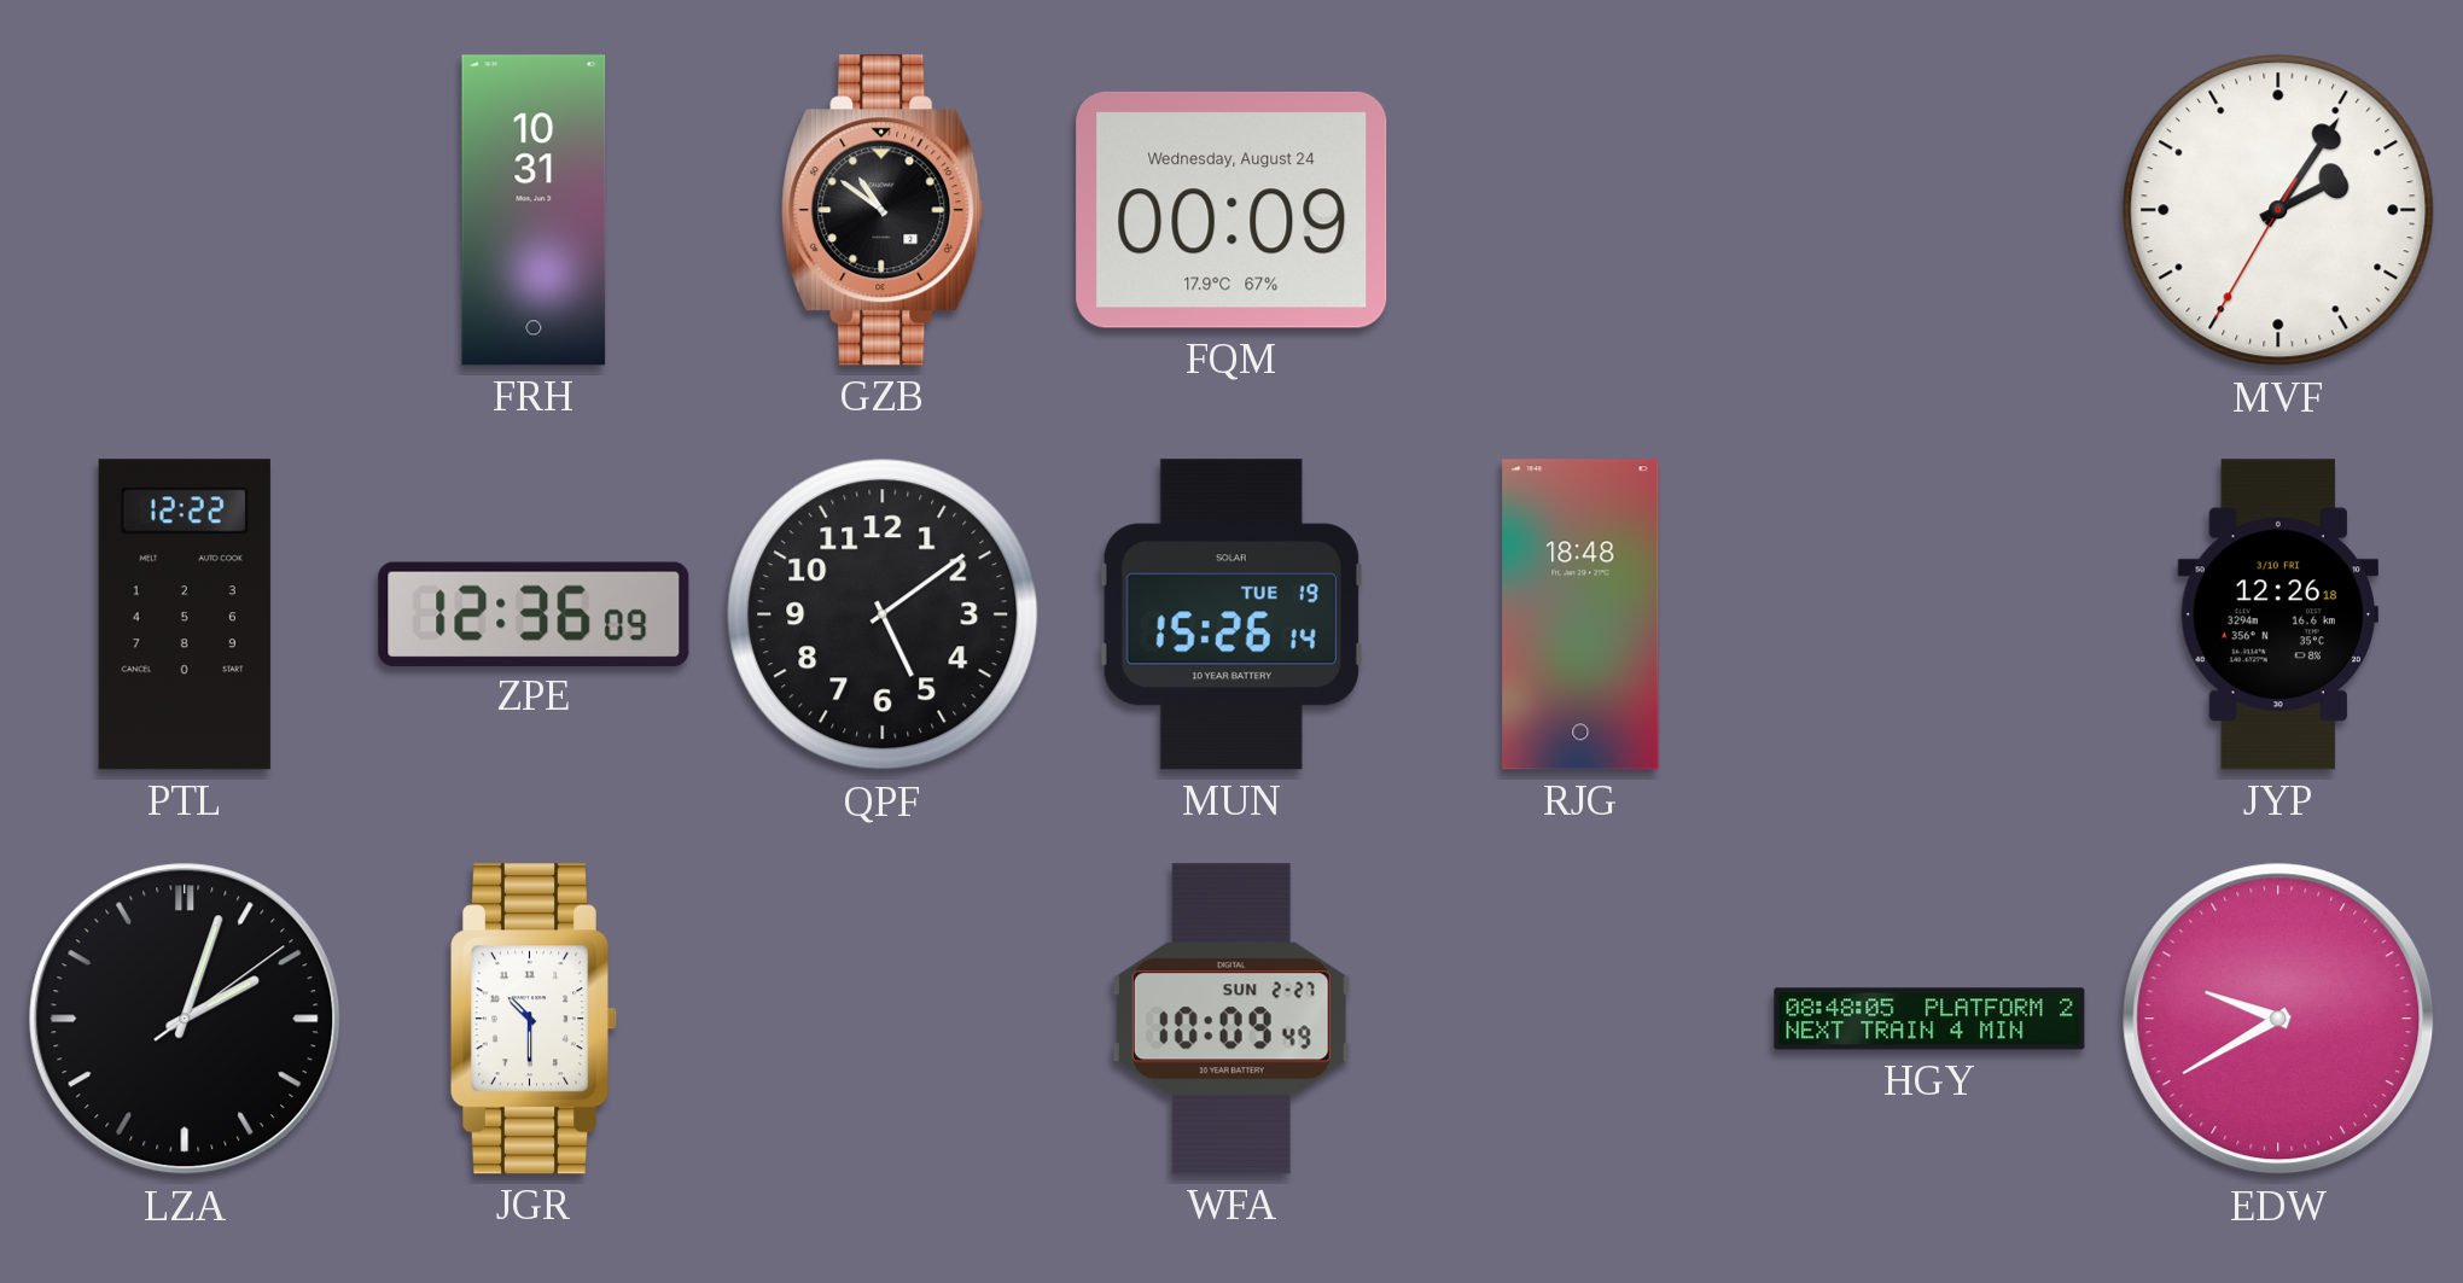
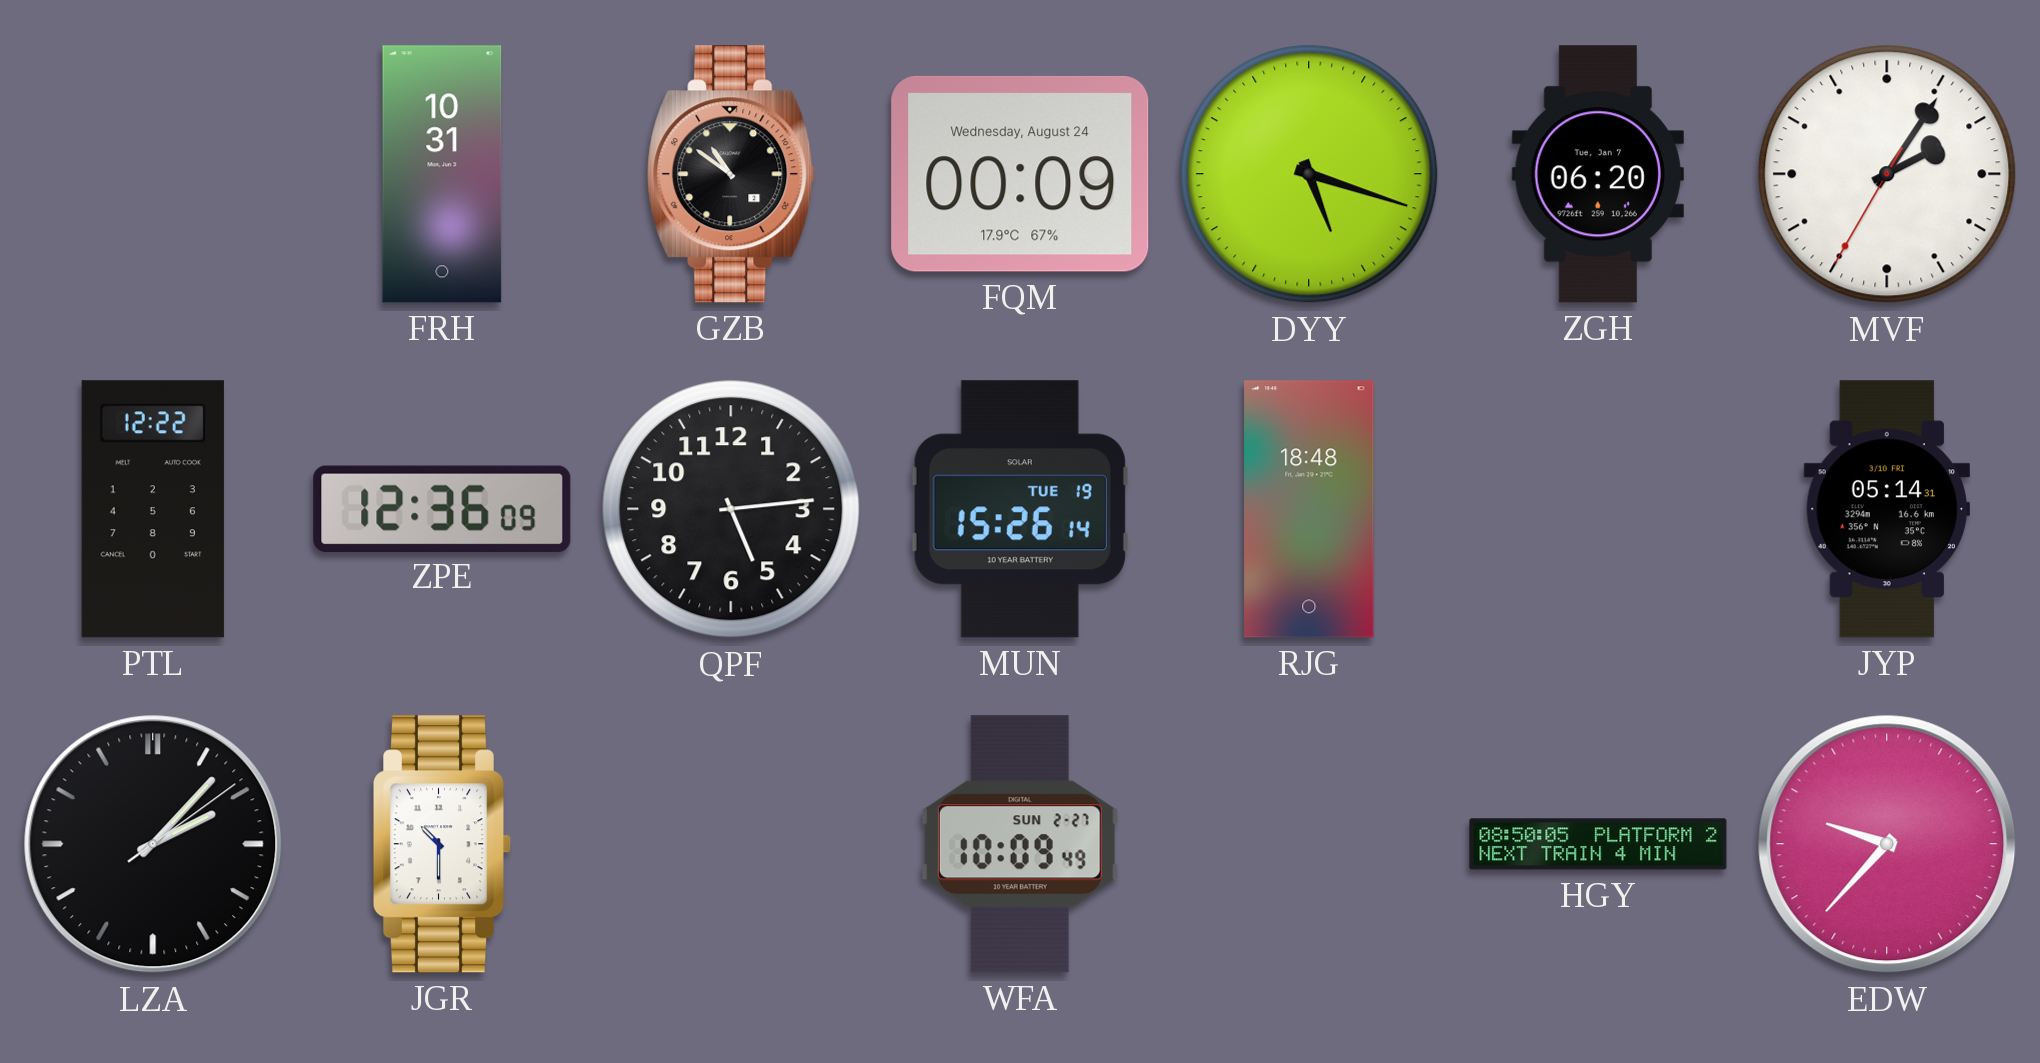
DYY: none -> 5:18
ZGH: none -> 06:20
QPF: 5:09 -> 5:14
JYP: 12:26 -> 05:14
LZA: 2:03 -> 2:07
HGY: 08:48 -> 08:50
EDW: 9:40 -> 9:37
